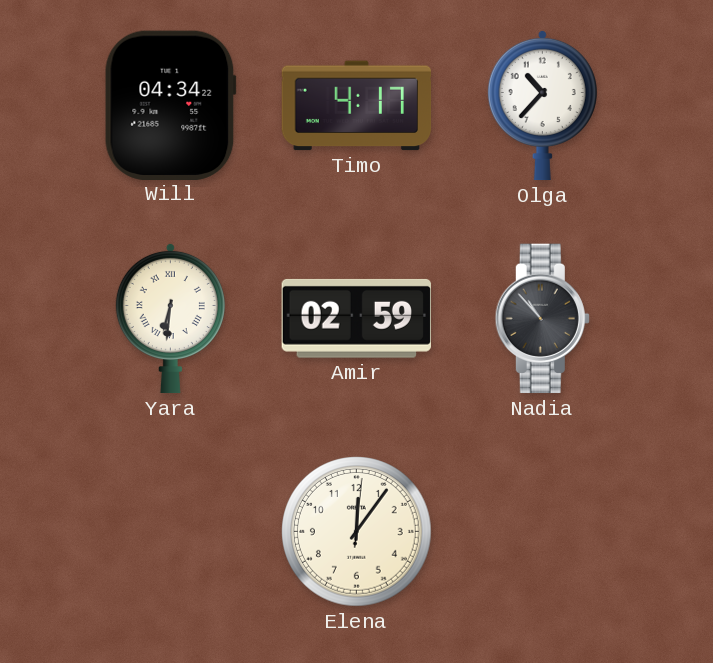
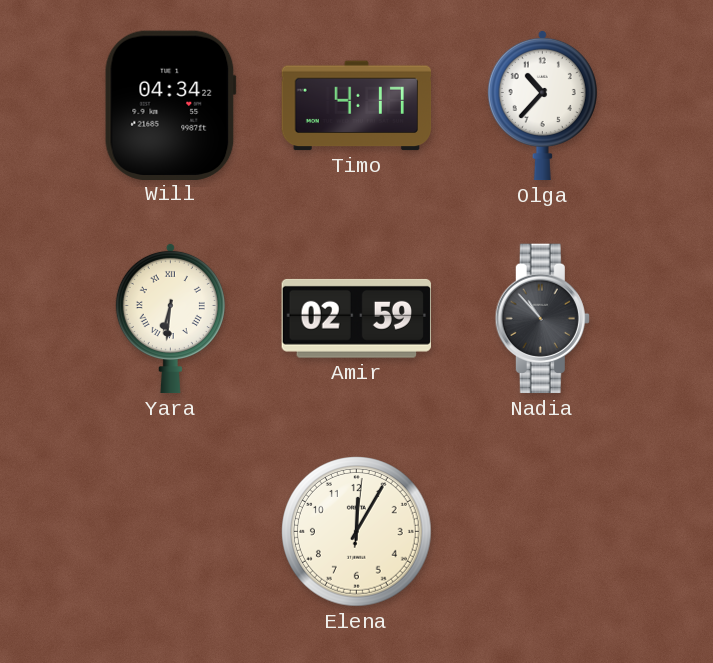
Elena: 12:06 -> 12:05
